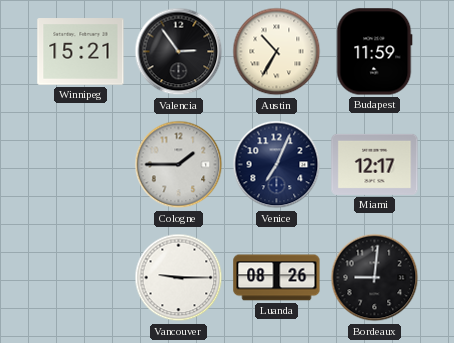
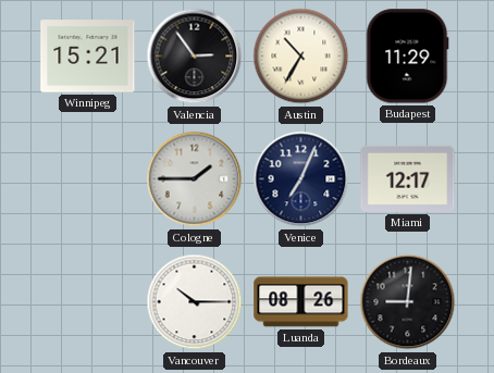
Budapest: 11:59 -> 11:29
Vancouver: 9:15 -> 10:15
